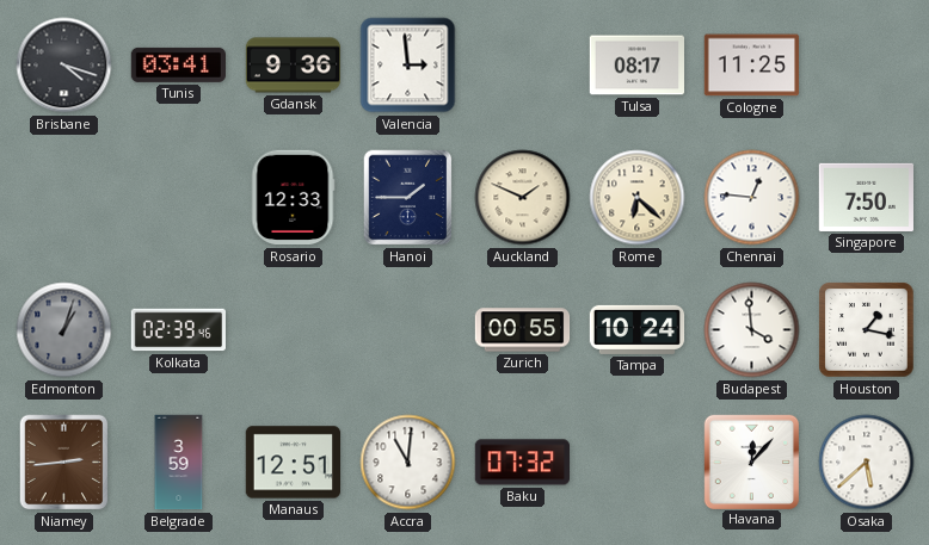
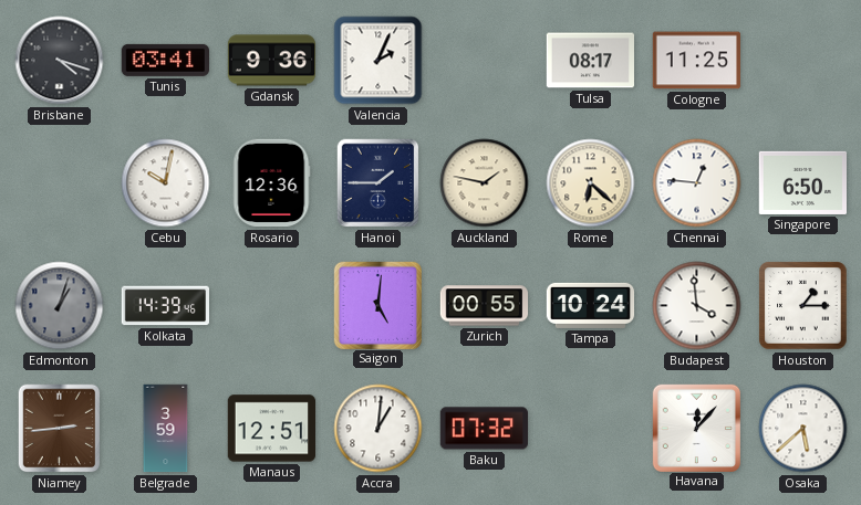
Valencia: 2:59 -> 2:04
Cebu: none -> 10:02
Rosario: 12:33 -> 12:36
Auckland: 1:49 -> 1:47
Singapore: 7:50 -> 6:50
Kolkata: 02:39 -> 14:39
Saigon: none -> 5:01
Houston: 1:17 -> 1:15
Accra: 11:01 -> 1:01
